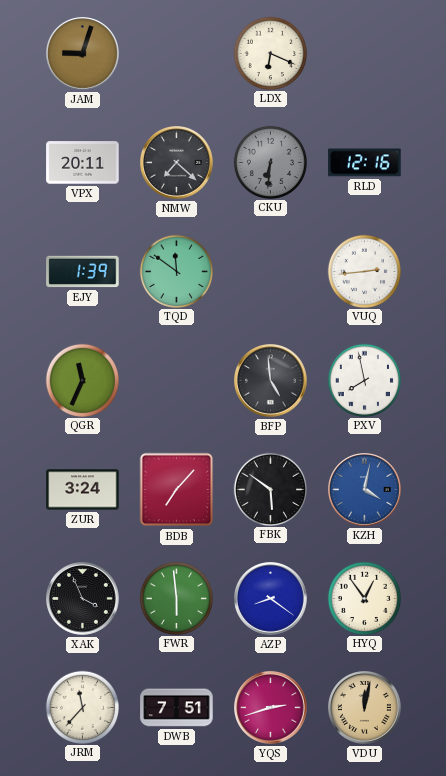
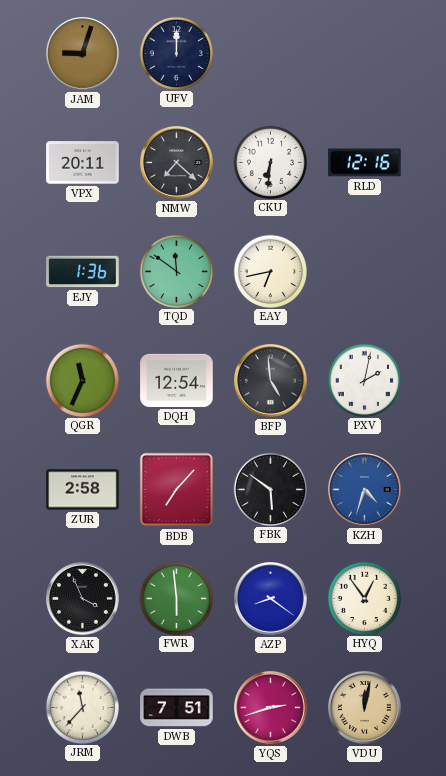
UFV: none -> 12:00
LDX: 6:19 -> none
CKU dial: grey -> white
EJY: 1:39 -> 1:36
EAY: none -> 6:43
VUQ: 2:44 -> none
DQH: none -> 12:54
PXV: 7:58 -> 2:02
ZUR: 3:24 -> 2:58
KZH: 4:02 -> 4:33
